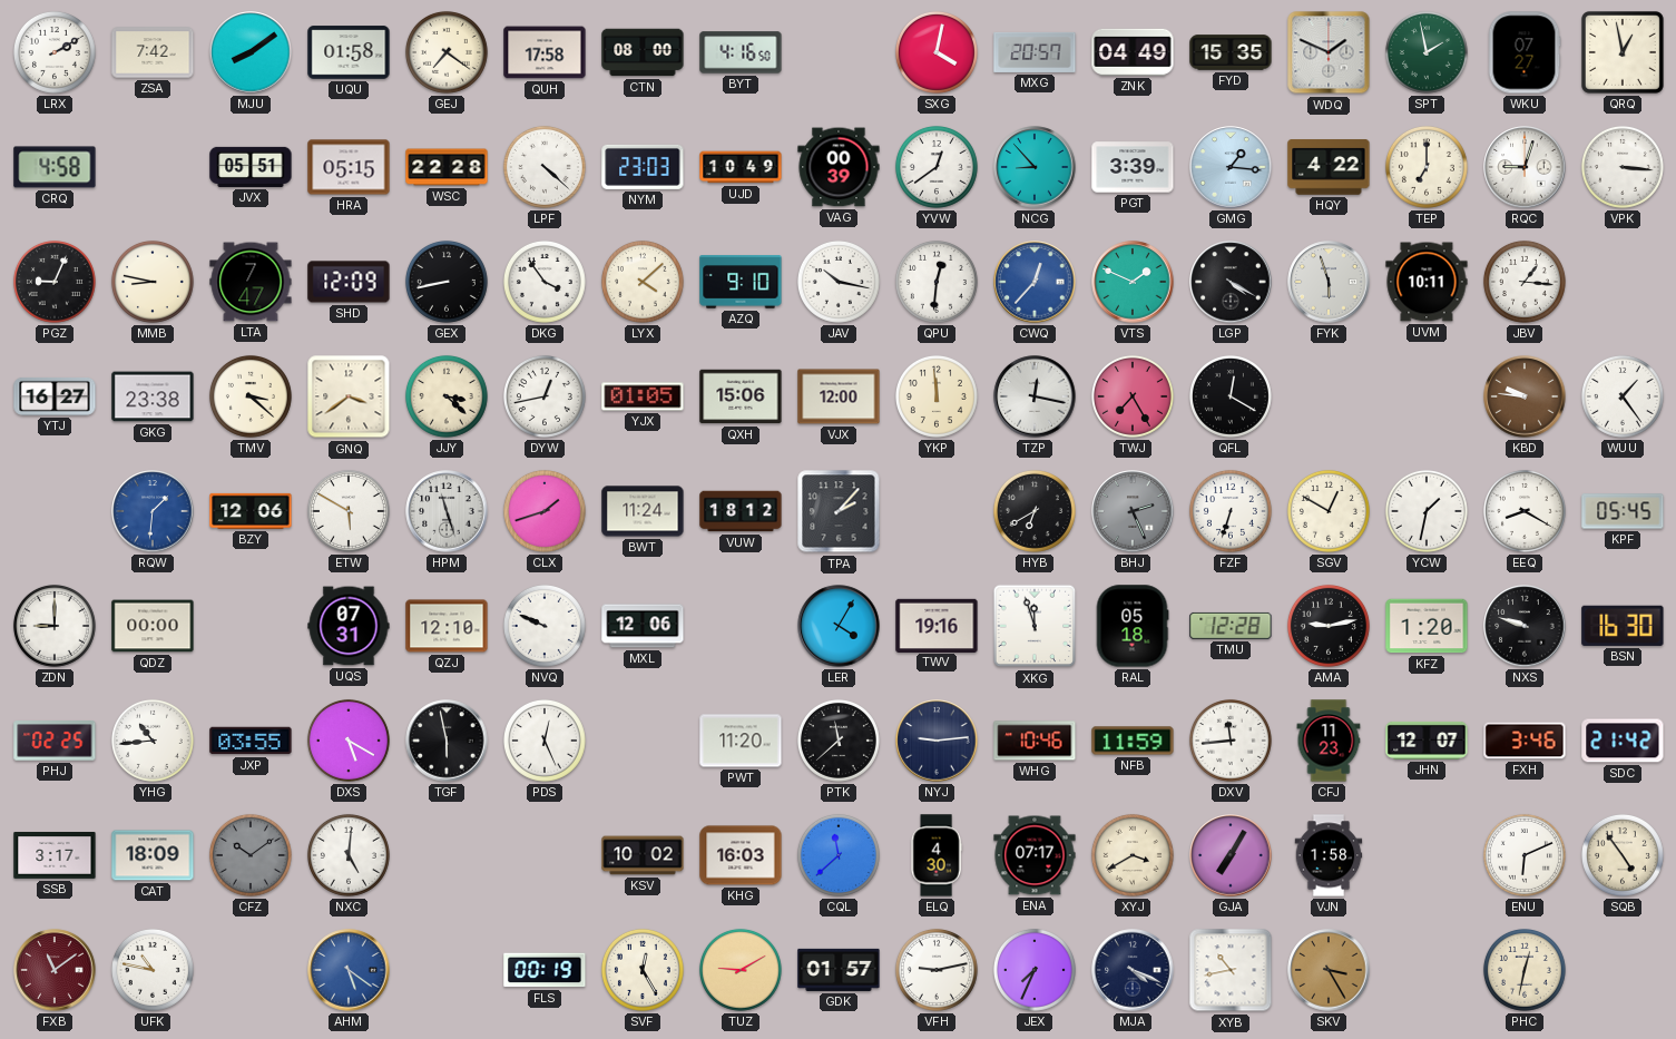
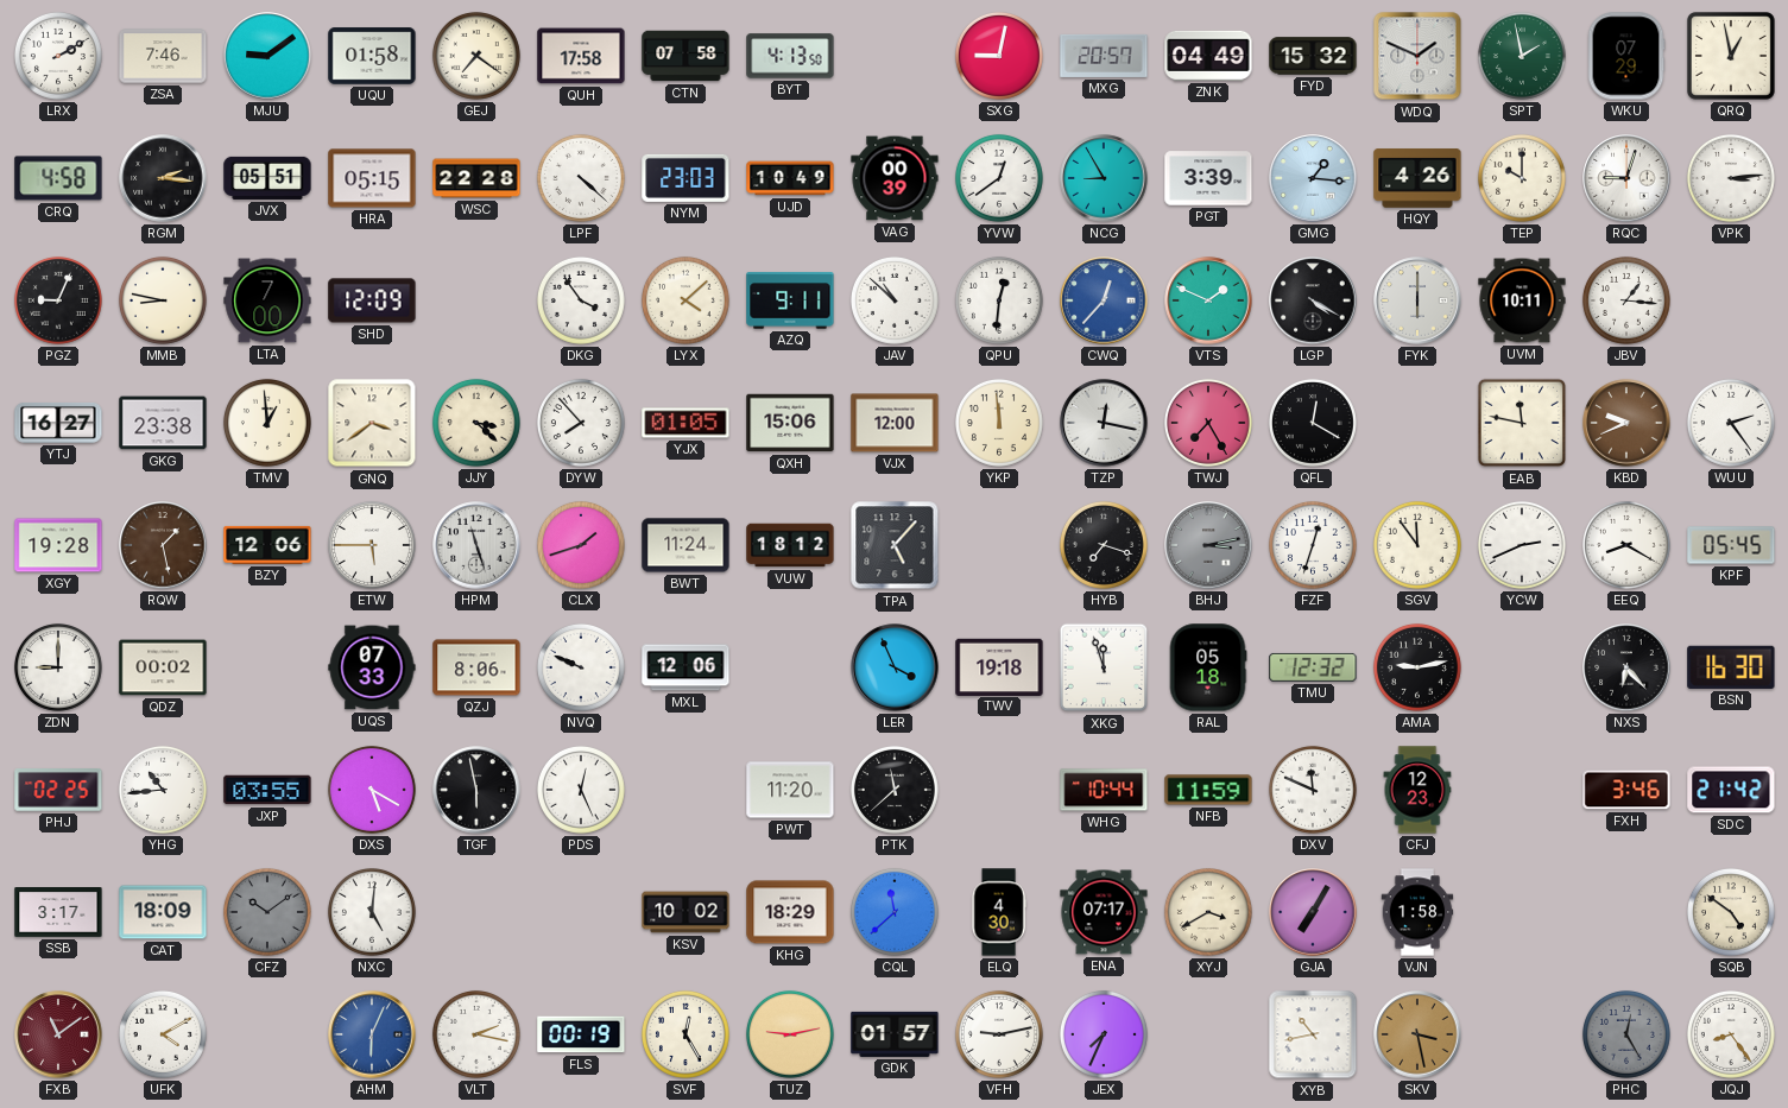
ZSA: 7:42 -> 7:46
MJU: 8:09 -> 9:09
CTN: 08:00 -> 07:58
BYT: 4:16 -> 4:13
SXG: 4:02 -> 9:02
FYD: 15:35 -> 15:32
WKU: 07:27 -> 07:29
RGM: none -> 2:16
NCG: 8:53 -> 8:55
HQY: 4:22 -> 4:26
TEP: 7:00 -> 10:00
VPK: 3:16 -> 3:14
LTA: 7:47 -> 7:00
GEX: 8:43 -> none
AZQ: 9:10 -> 9:11
JAV: 10:17 -> 10:52
FYK: 5:57 -> 6:00
TMV: 3:22 -> 12:59
DYW: 12:43 -> 7:53
EAB: none -> 11:47
KBD: 9:46 -> 9:41
WUU: 1:24 -> 2:24
XGY: none -> 19:28
RQW: 1:31 -> 1:28
RQW dial: blue -> brown
ETW: 5:50 -> 5:45
TPA: 2:07 -> 5:07
HYB: 6:40 -> 7:18
BHJ: 2:26 -> 3:13
FZF: 6:33 -> 12:33
SGV: 12:50 -> 11:54
YCW: 1:32 -> 2:41
QDZ: 00:00 -> 00:02
UQS: 07:31 -> 07:33
QZJ: 12:10 -> 8:06
LER: 4:05 -> 3:56
TWV: 19:16 -> 19:18
TMU: 12:28 -> 12:32
KFZ: 1:20 -> none
NXS: 9:48 -> 6:23
NYJ: 9:14 -> none
WHG: 10:46 -> 10:44
DXV: 11:44 -> 11:49
CFJ: 11:23 -> 12:23
JHN: 12:07 -> none
KHG: 16:03 -> 18:29
ENU: 6:11 -> none
SQB: 4:54 -> 4:51
UFK: 10:47 -> 4:10
AHM: 5:21 -> 6:04
VLT: none -> 2:17
TUZ: 9:10 -> 9:13
MJA: 4:19 -> none
SKV: 3:25 -> 3:28
PHC: 12:32 -> 12:25
PHC dial: cream -> grey
JQJ: none -> 8:24
